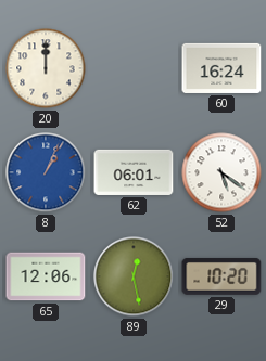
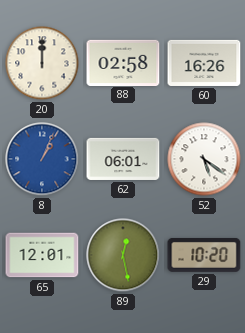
88: none -> 02:58
60: 16:24 -> 16:26
65: 12:06 -> 12:01
